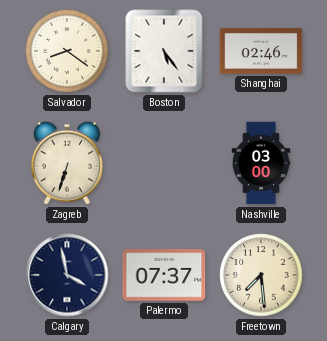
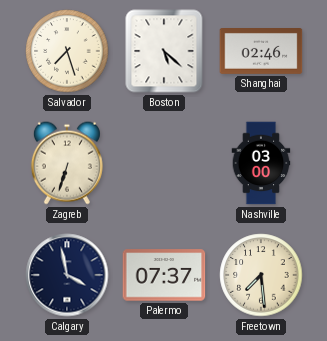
Salvador: 8:21 -> 7:27
Boston: 5:24 -> 5:22
